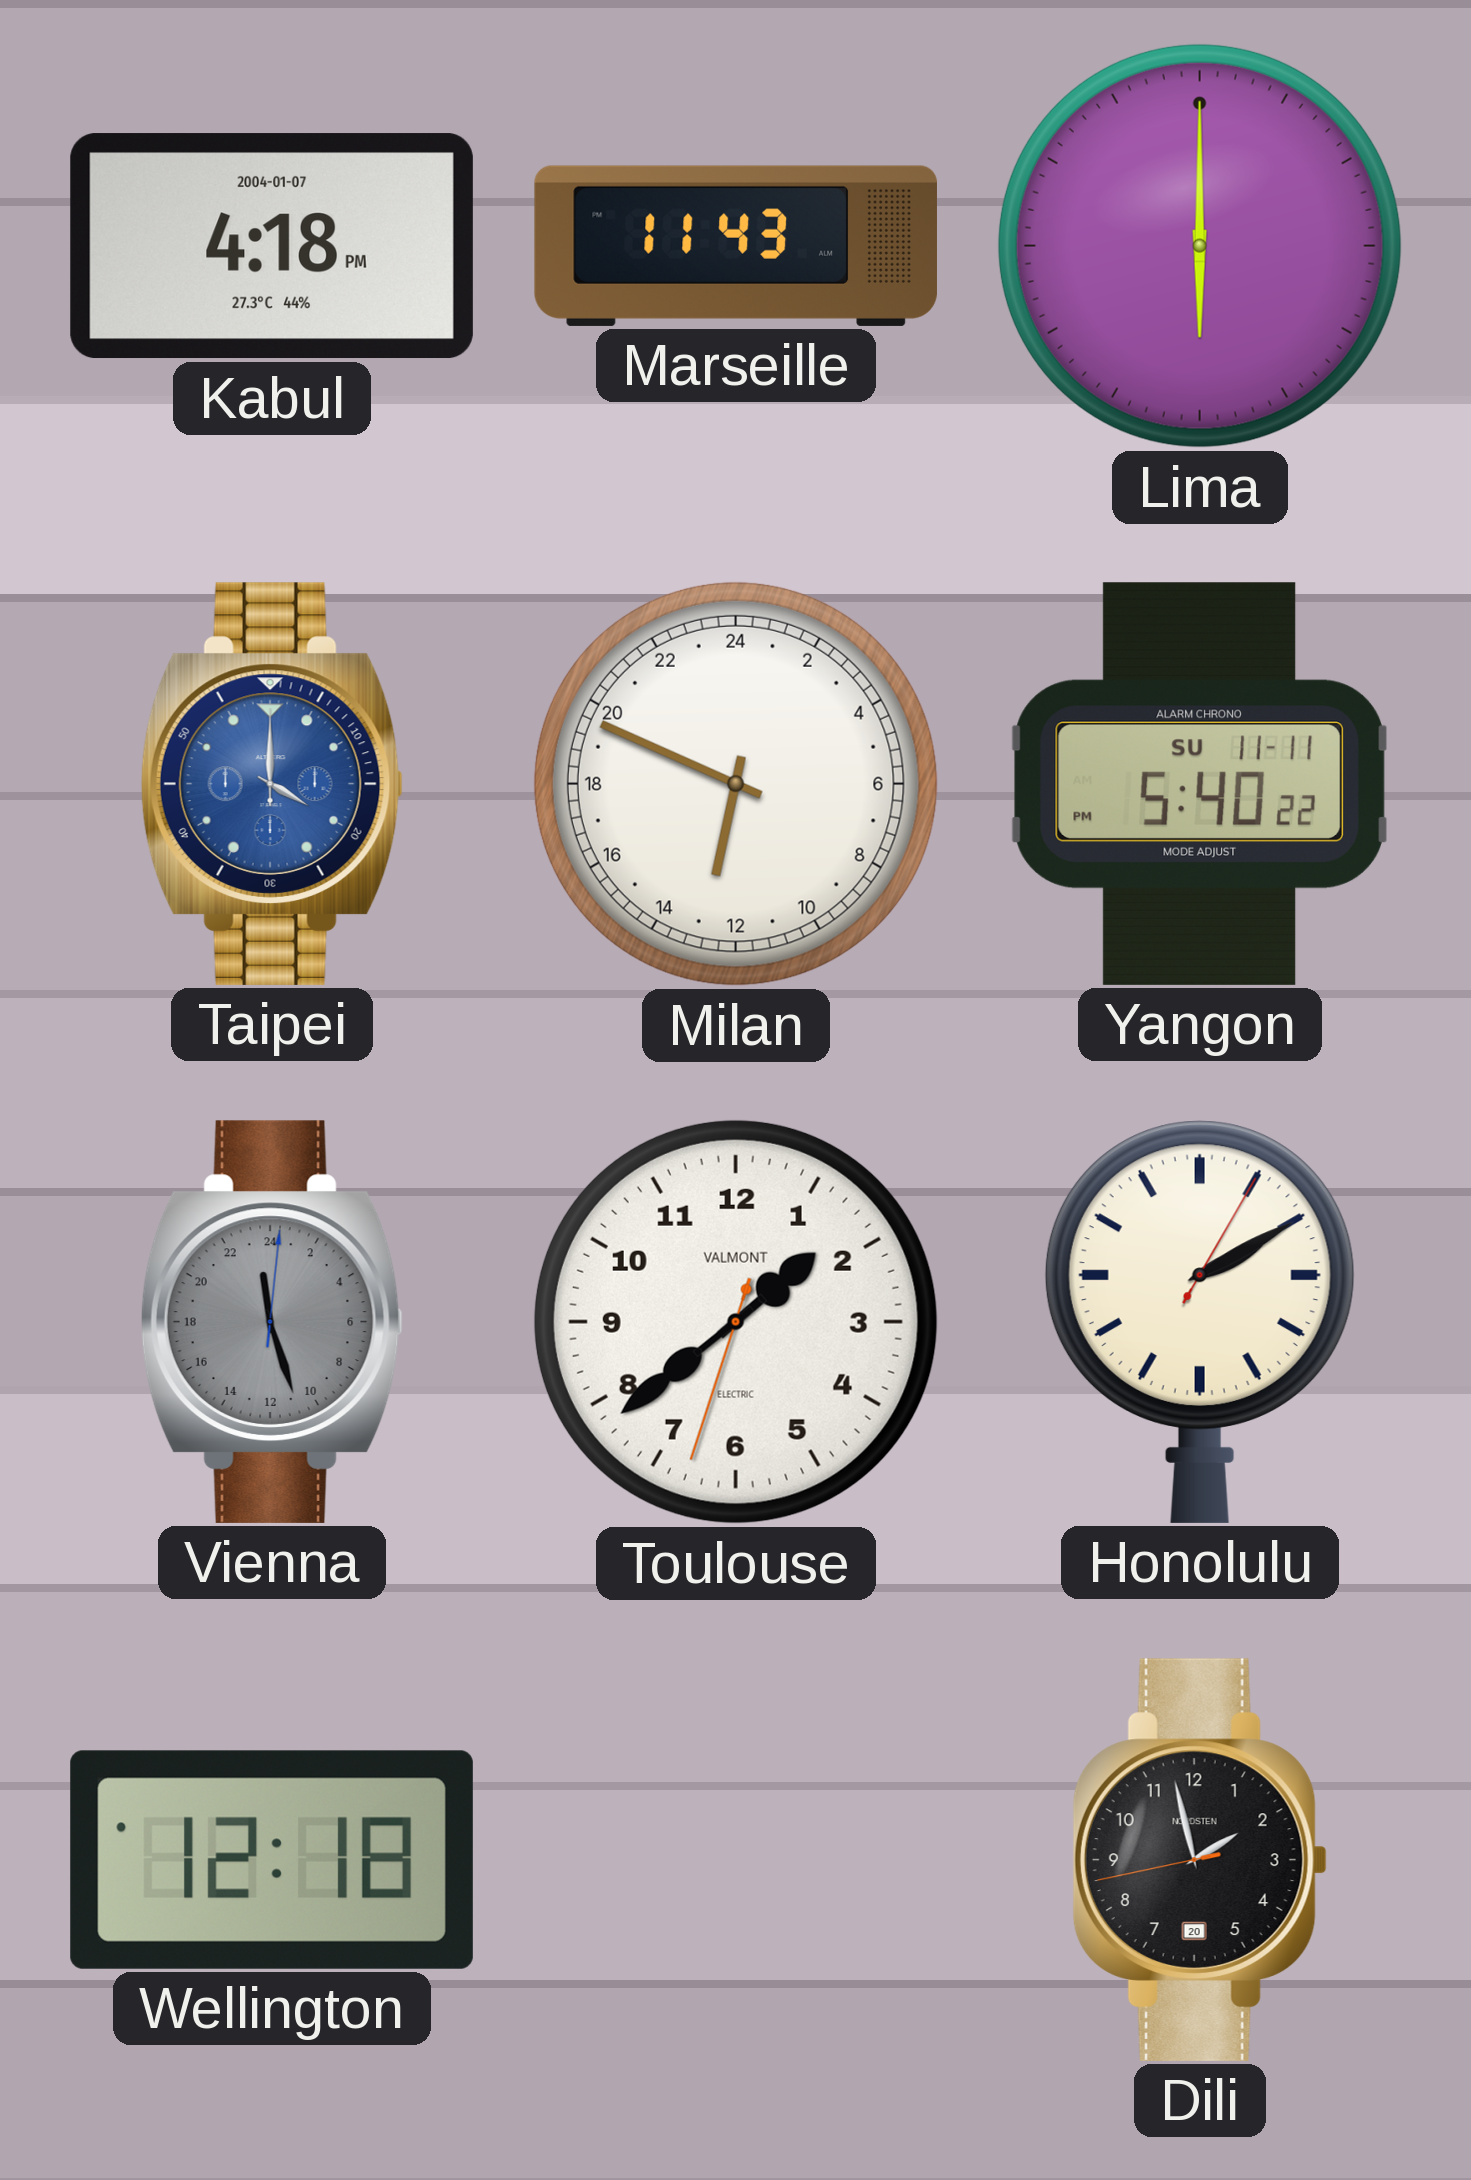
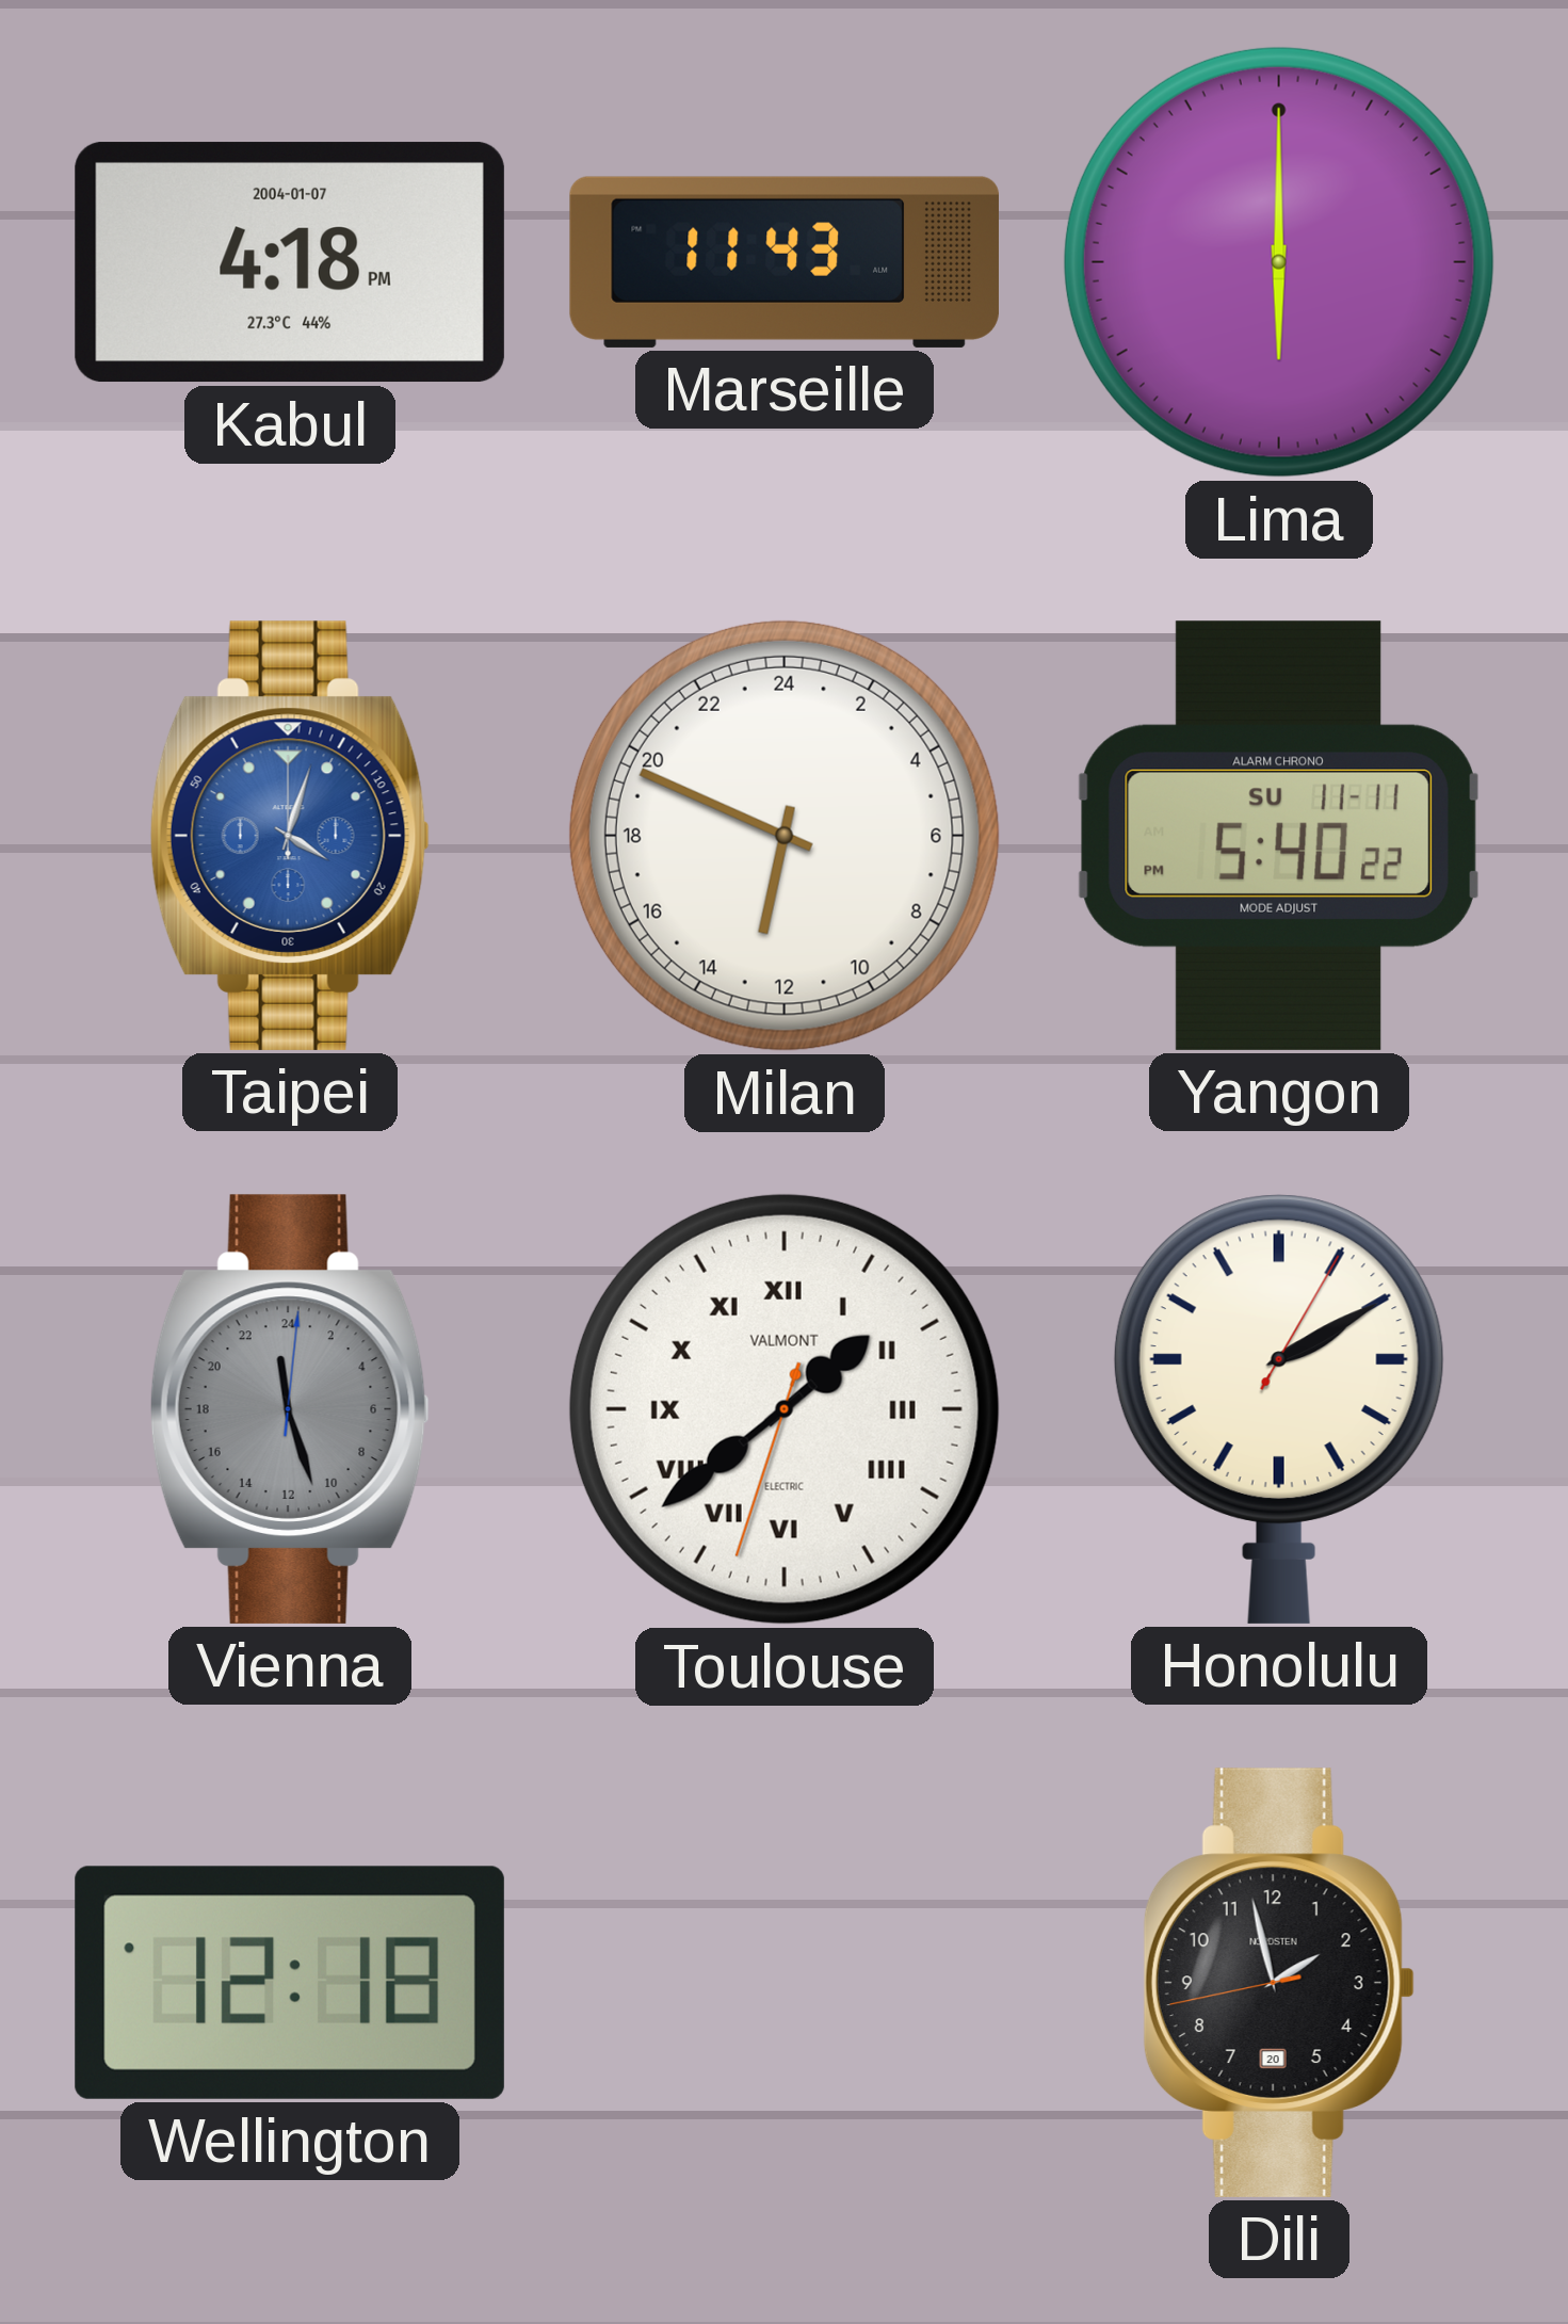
Taipei: 4:00 -> 4:03
Toulouse numerals: Arabic -> Roman
